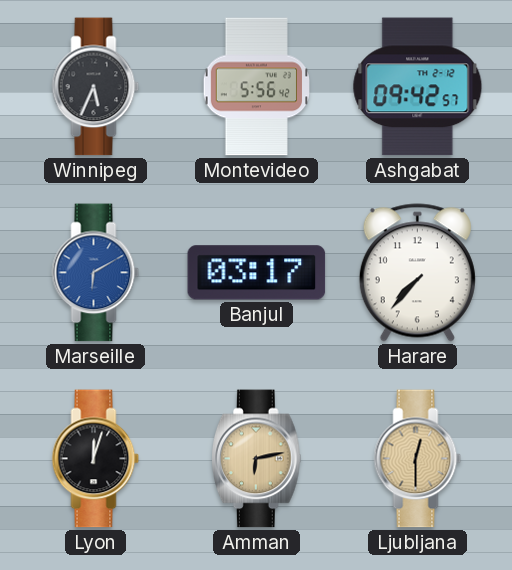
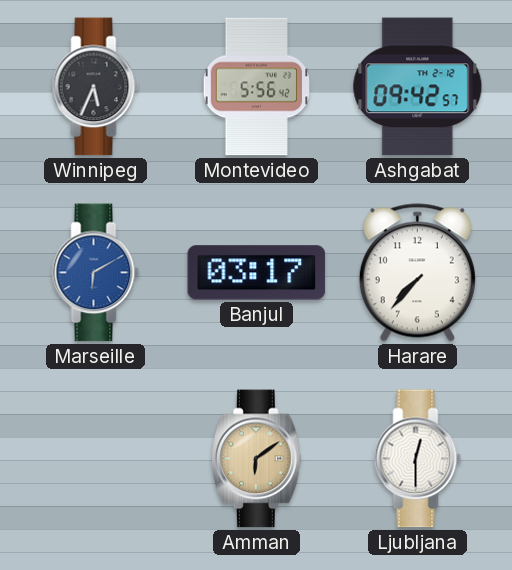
Lyon: 12:03 -> none
Amman: 6:13 -> 6:09
Ljubljana dial: champagne -> white
